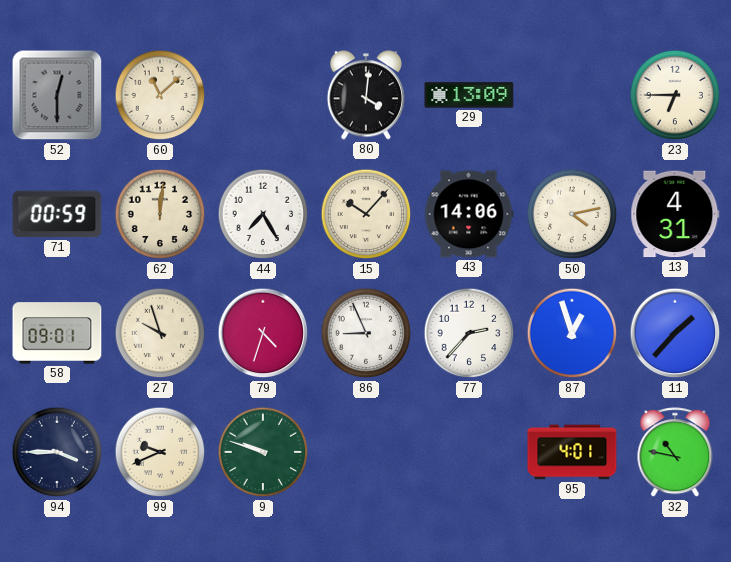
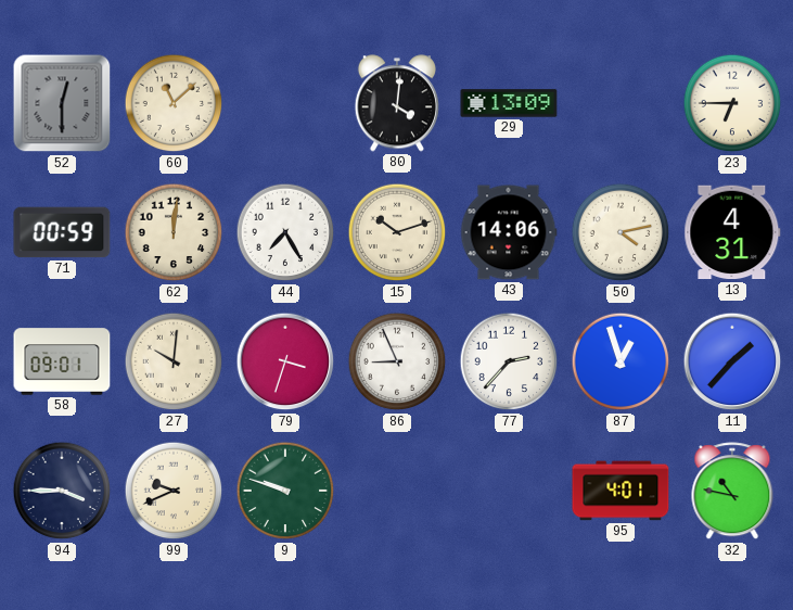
15: 10:07 -> 10:12
27: 9:57 -> 10:01
79: 4:33 -> 3:33
